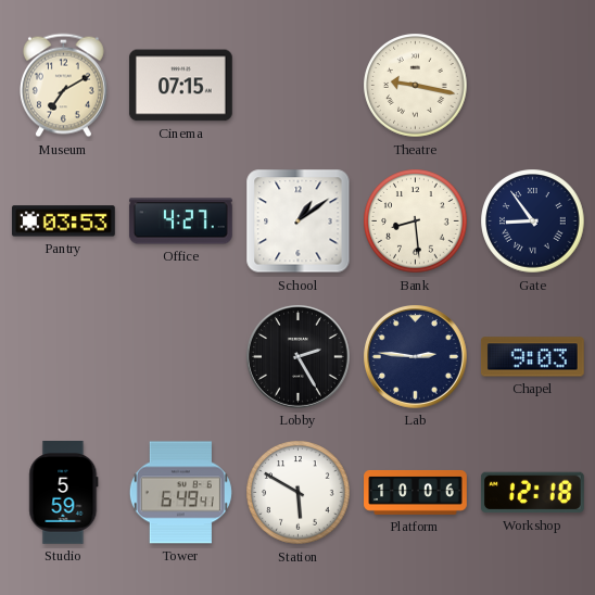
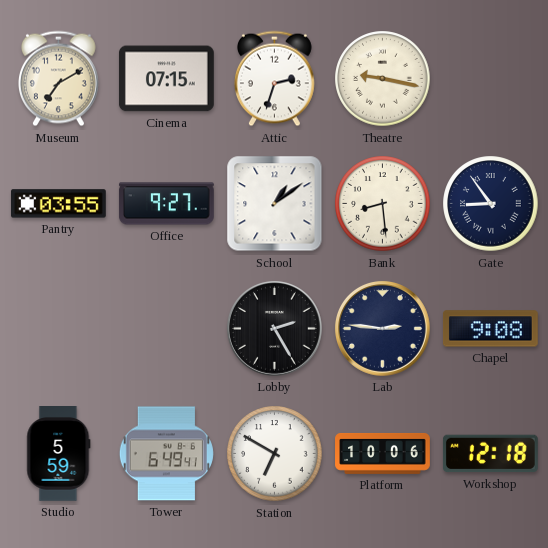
Attic: none -> 2:33
Pantry: 03:53 -> 03:55
Office: 4:27 -> 9:27
Chapel: 9:03 -> 9:08
Station: 5:50 -> 6:50
